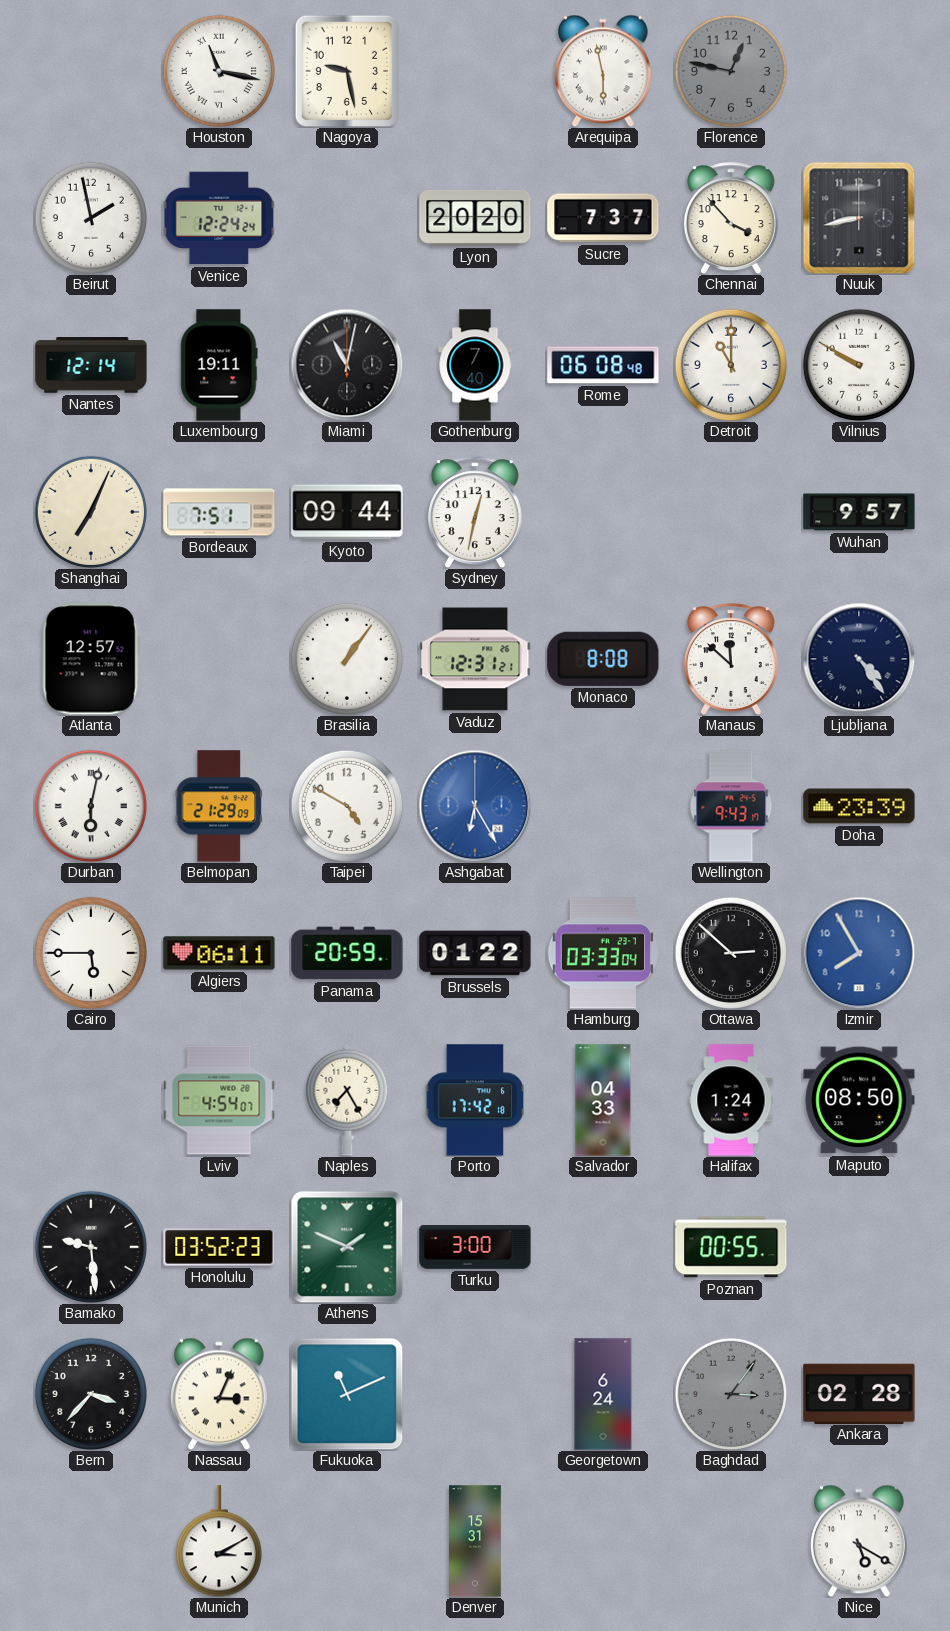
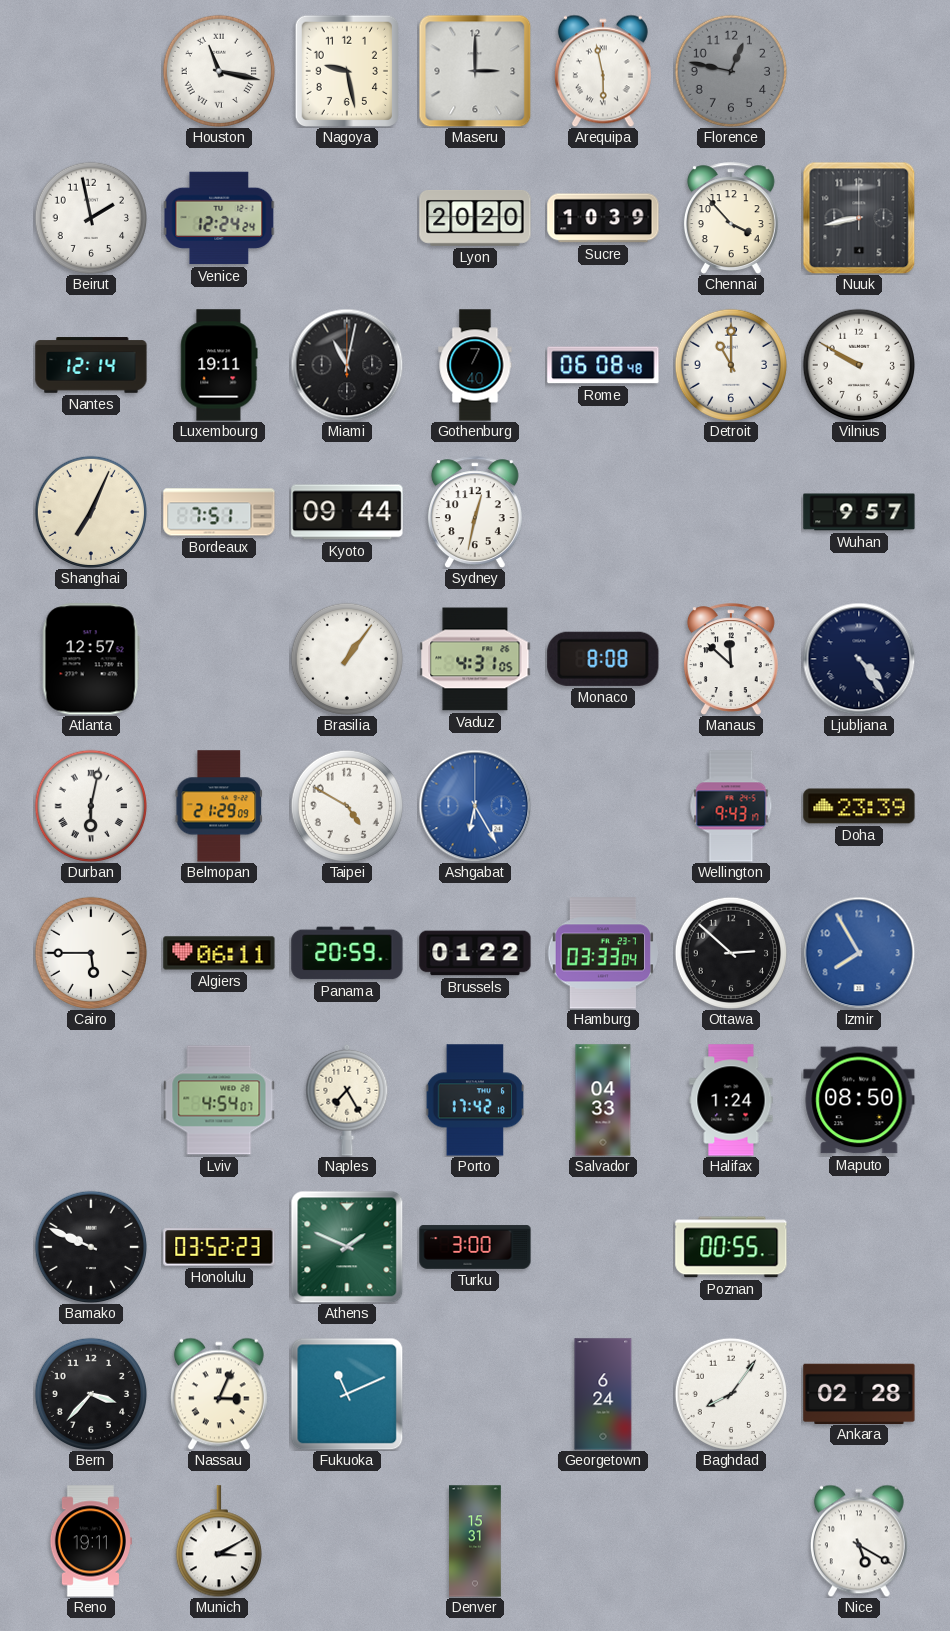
Maseru: none -> 3:00
Sucre: 7:37 -> 10:39
Vaduz: 12:31 -> 4:31
Bamako: 9:29 -> 9:49
Baghdad: 3:06 -> 8:06
Baghdad dial: grey -> white
Reno: none -> 19:11
